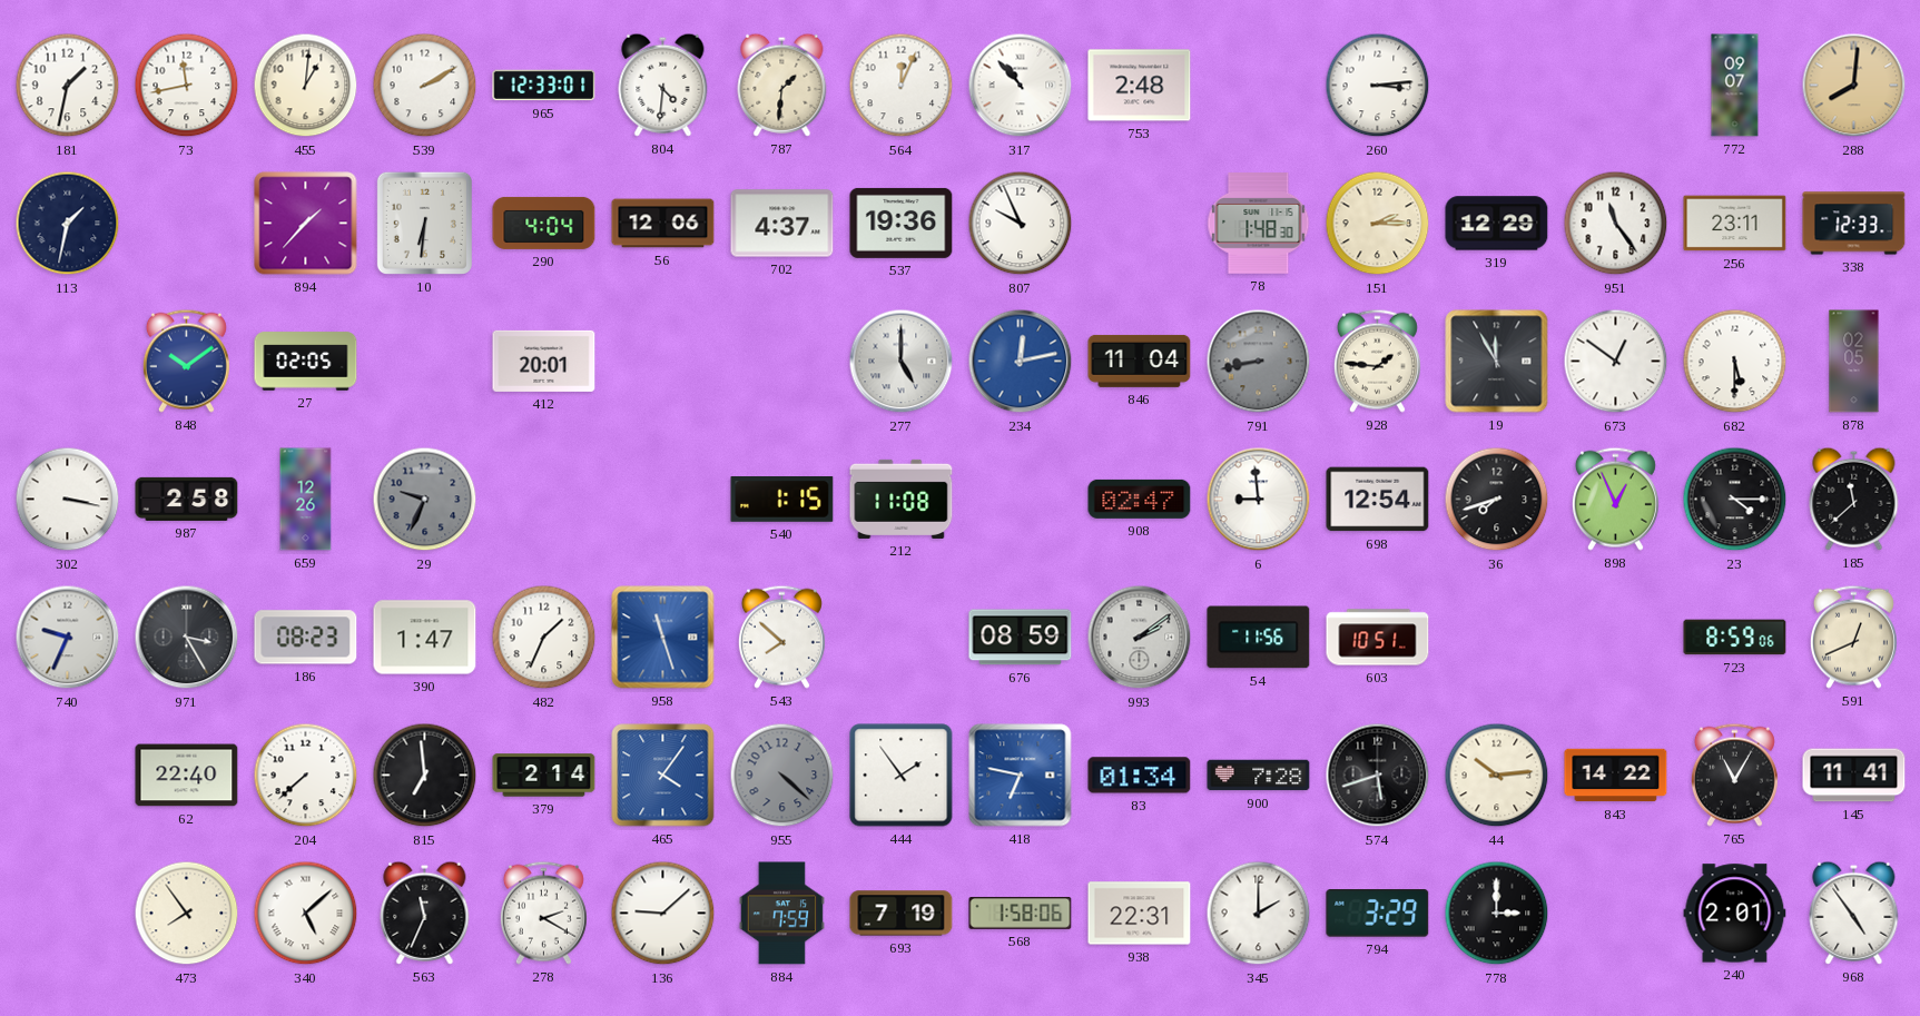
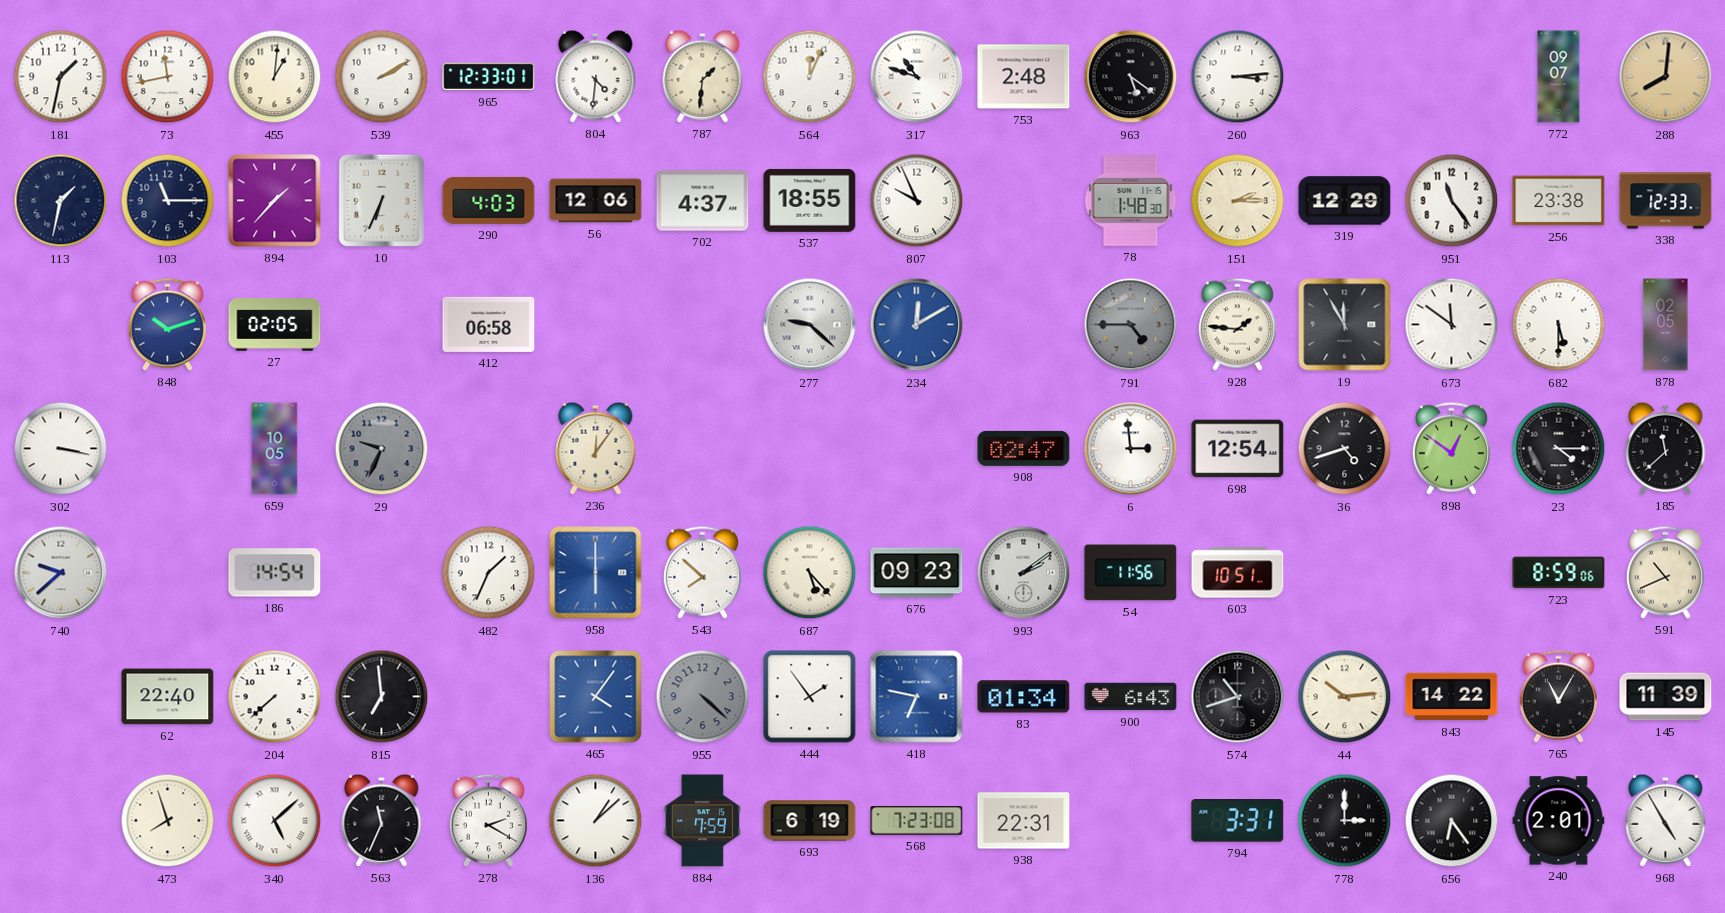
317: 10:53 -> 10:48
963: none -> 5:21
103: none -> 11:15
10: 6:31 -> 6:34
290: 4:04 -> 4:03
537: 19:36 -> 18:55
256: 23:11 -> 23:38
848: 10:09 -> 10:12
412: 20:01 -> 06:58
277: 5:00 -> 9:22
234: 12:13 -> 12:10
846: 11:04 -> none
791: 8:43 -> 4:45
673: 12:51 -> 11:51
987: 2:58 -> none
659: 12:26 -> 10:05
236: none -> 12:06
540: 1:15 -> none
212: 11:08 -> none
6: 8:59 -> 2:59
36: 7:42 -> 4:42
898: 12:56 -> 12:51
740: 9:34 -> 9:38
971: 3:25 -> none
186: 08:23 -> 14:54
390: 1:47 -> none
958: 11:27 -> 6:00
687: none -> 5:23
676: 08:59 -> 09:23
591: 12:41 -> 10:41
379: 2:14 -> none
900: 7:28 -> 6:43
574: 5:42 -> 10:42
145: 11:41 -> 11:39
473: 7:54 -> 7:57
136: 9:08 -> 1:08
693: 7:19 -> 6:19
568: 1:58 -> 7:23
345: 2:00 -> none
794: 3:29 -> 3:31
656: none -> 6:24
968: 4:54 -> 4:55
